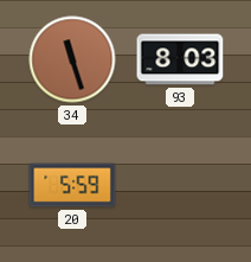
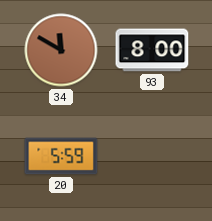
34: 11:27 -> 11:50
93: 8:03 -> 8:00
